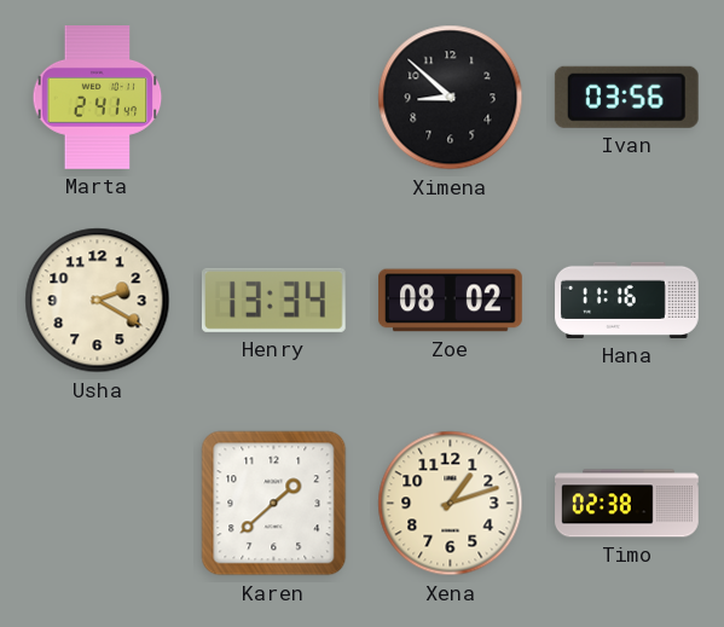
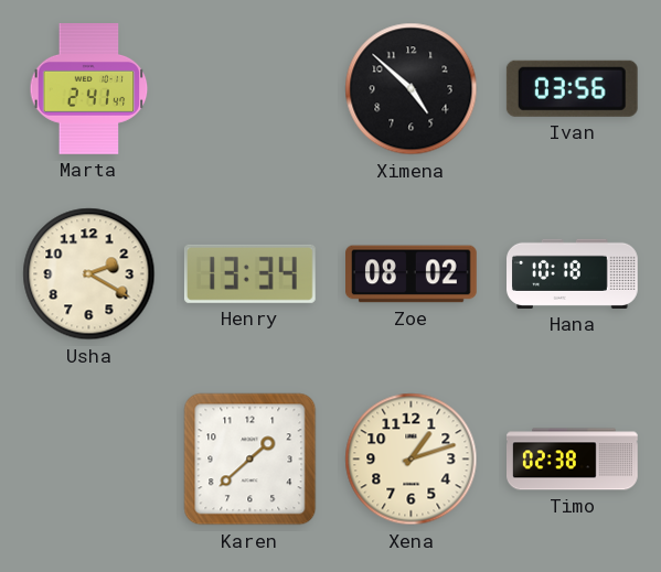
Ximena: 8:52 -> 4:52
Hana: 11:16 -> 10:18
